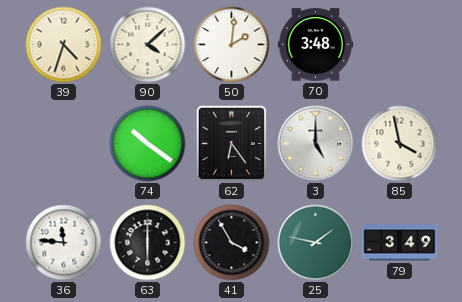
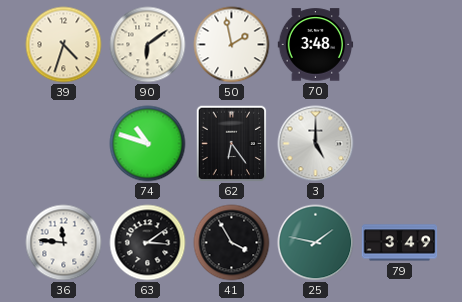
90: 4:08 -> 6:09
50: 2:01 -> 1:58
74: 10:21 -> 10:48
85: 3:58 -> none
63: 6:00 -> 3:09
